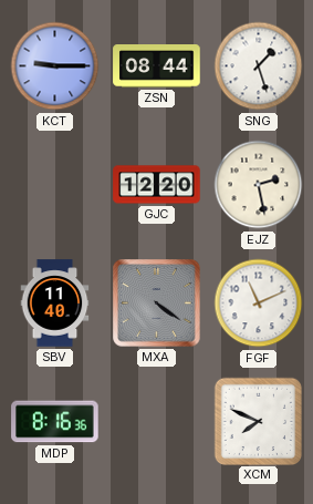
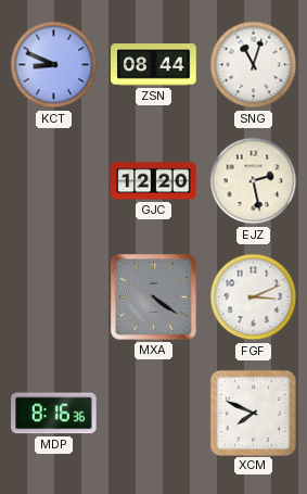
KCT: 9:15 -> 8:49
SNG: 1:27 -> 11:03
SBV: 11:40 -> none
FGF: 11:11 -> 3:11
